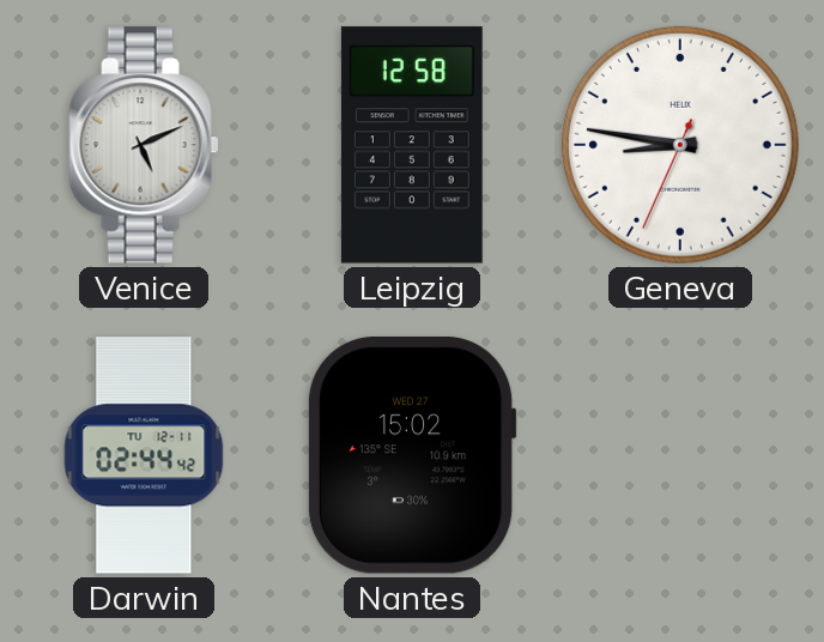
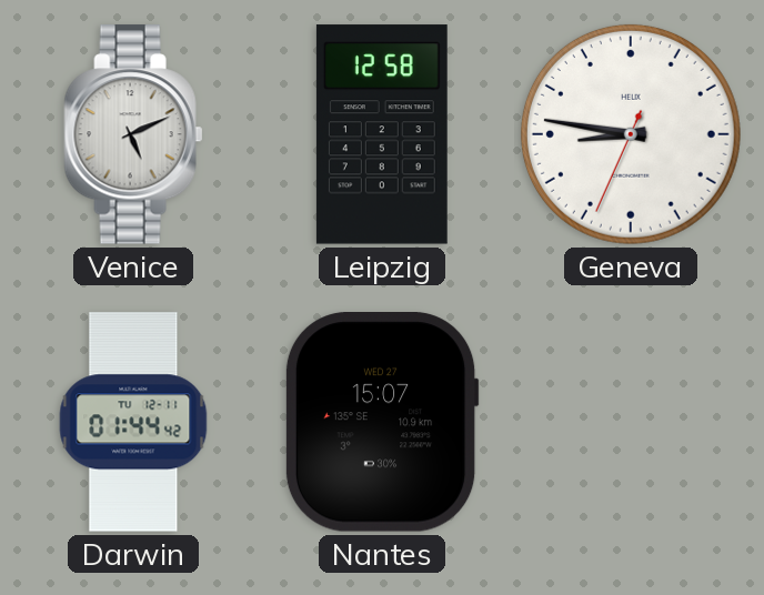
Darwin: 02:44 -> 01:44
Nantes: 15:02 -> 15:07
